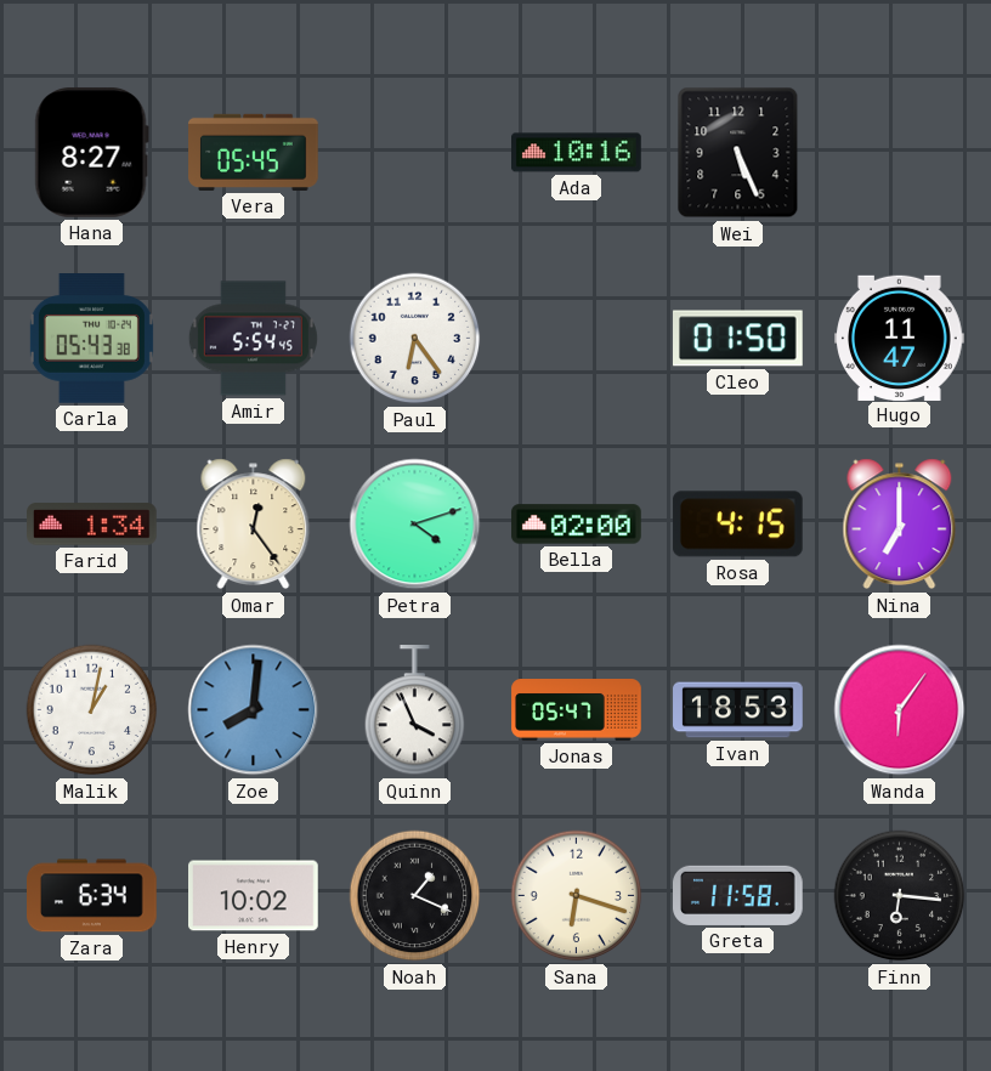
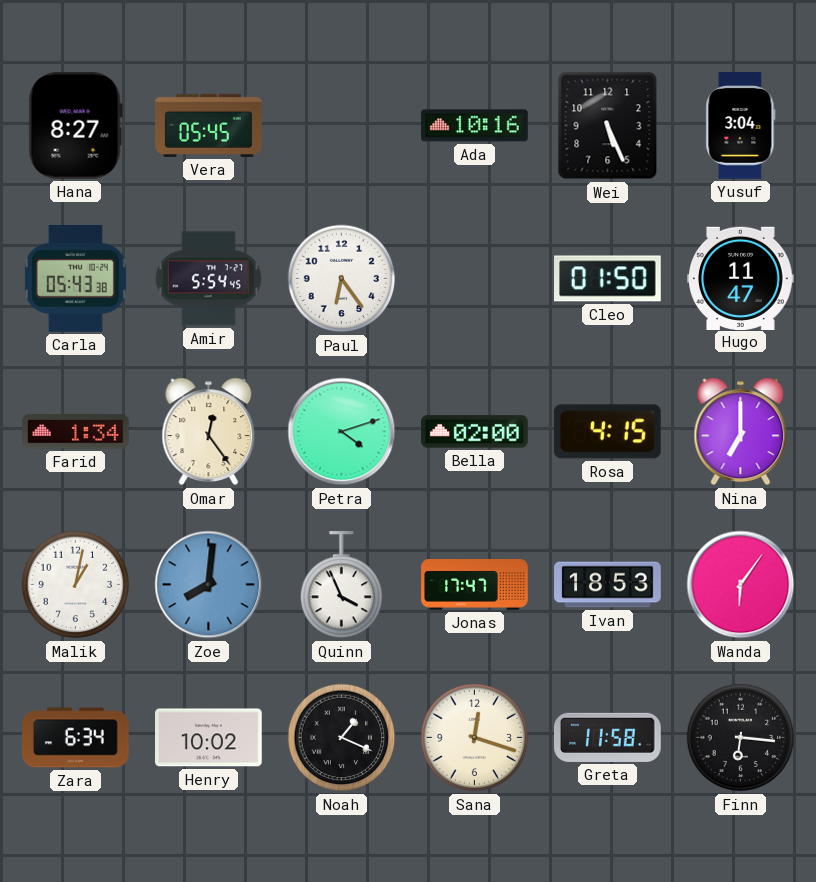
Yusuf: none -> 3:04
Jonas: 05:47 -> 17:47
Sana: 6:18 -> 12:18
